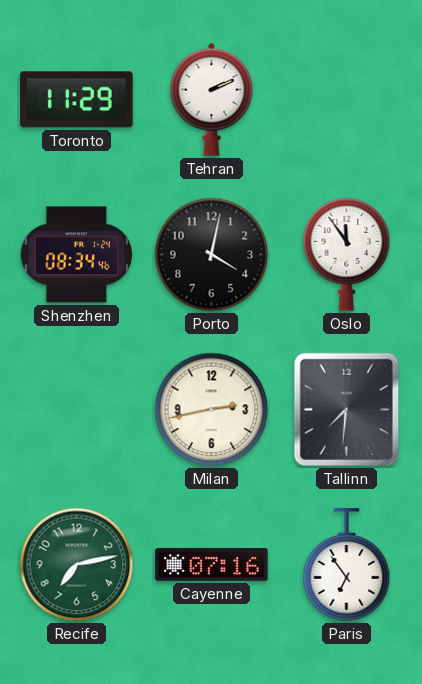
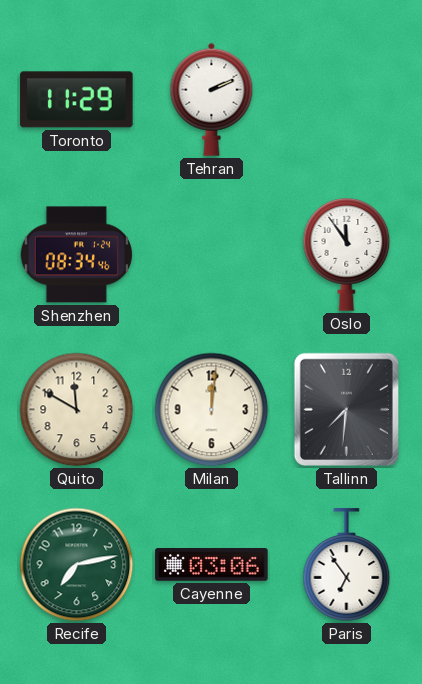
Porto: 4:02 -> none
Quito: none -> 11:50
Milan: 2:43 -> 12:01
Cayenne: 07:16 -> 03:06
